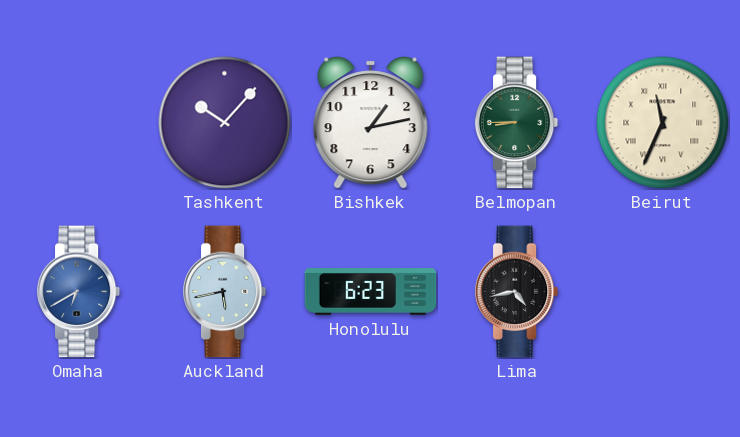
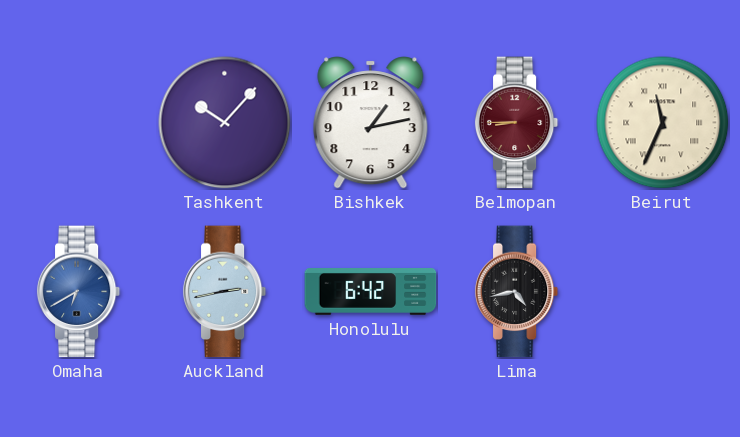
Belmopan dial: green -> burgundy
Auckland: 5:43 -> 2:43
Honolulu: 6:23 -> 6:42
